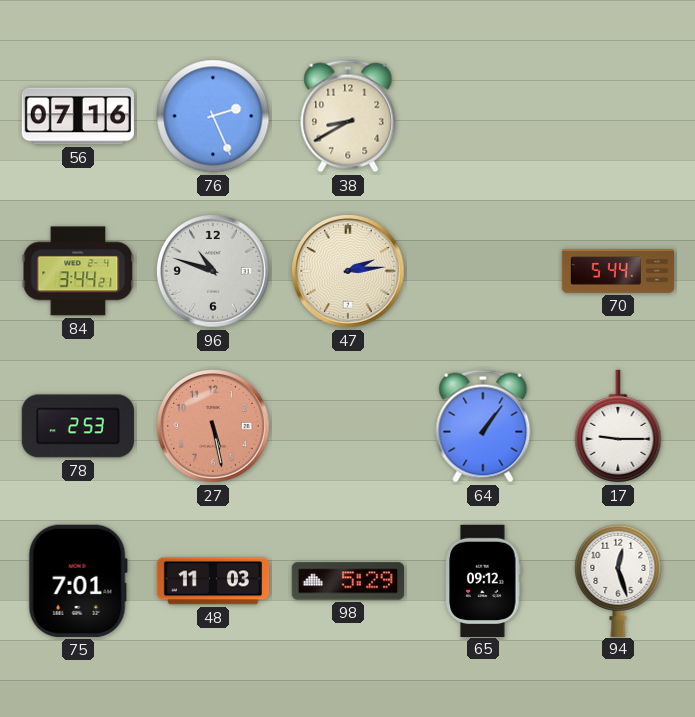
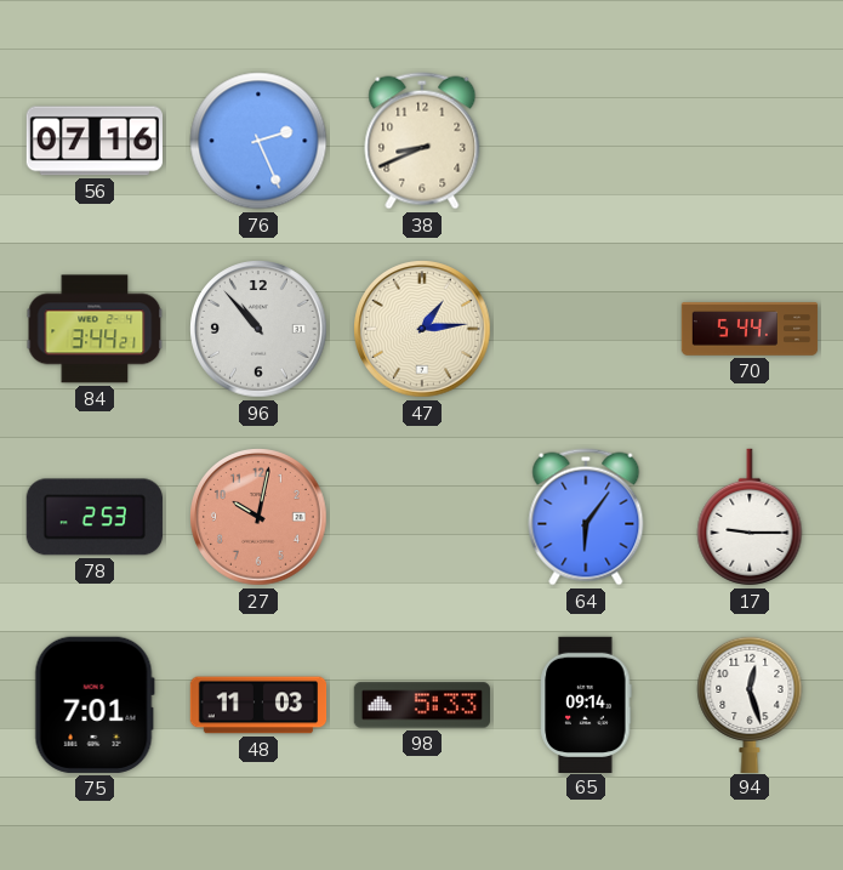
38: 8:40 -> 8:41
96: 10:48 -> 10:53
47: 2:14 -> 1:14
27: 5:28 -> 10:02
64: 1:06 -> 6:06
98: 5:29 -> 5:33
65: 09:12 -> 09:14
